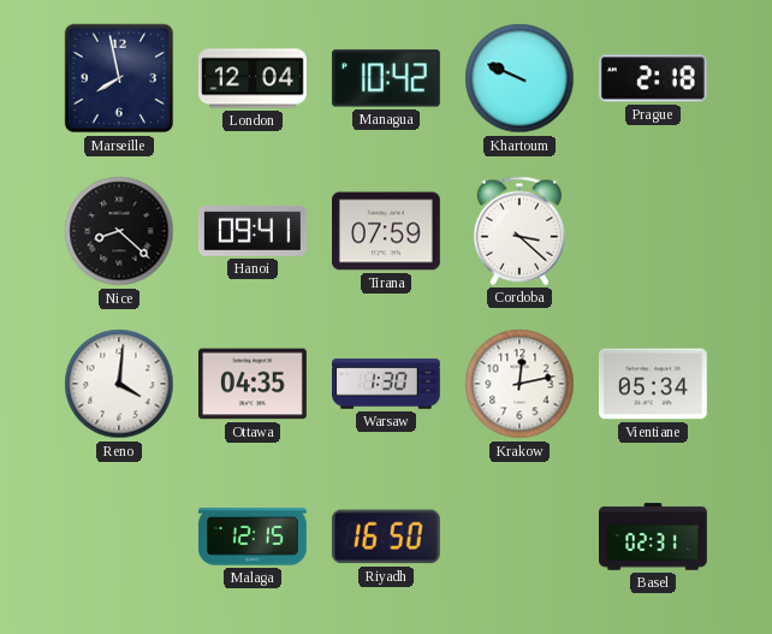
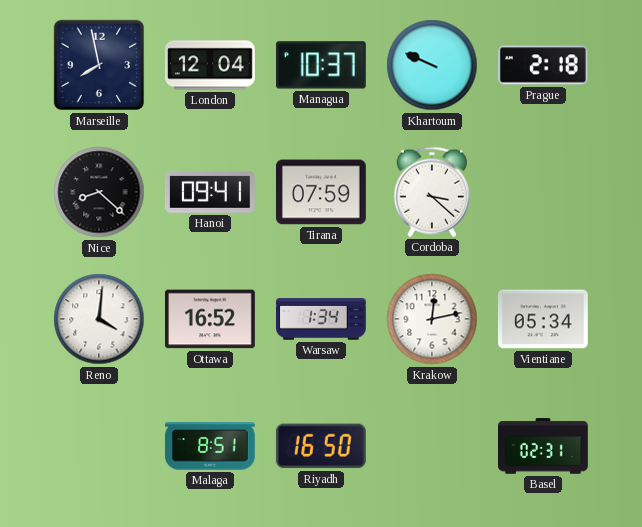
Managua: 10:42 -> 10:37
Ottawa: 04:35 -> 16:52
Warsaw: 1:30 -> 1:34
Malaga: 12:15 -> 8:51
